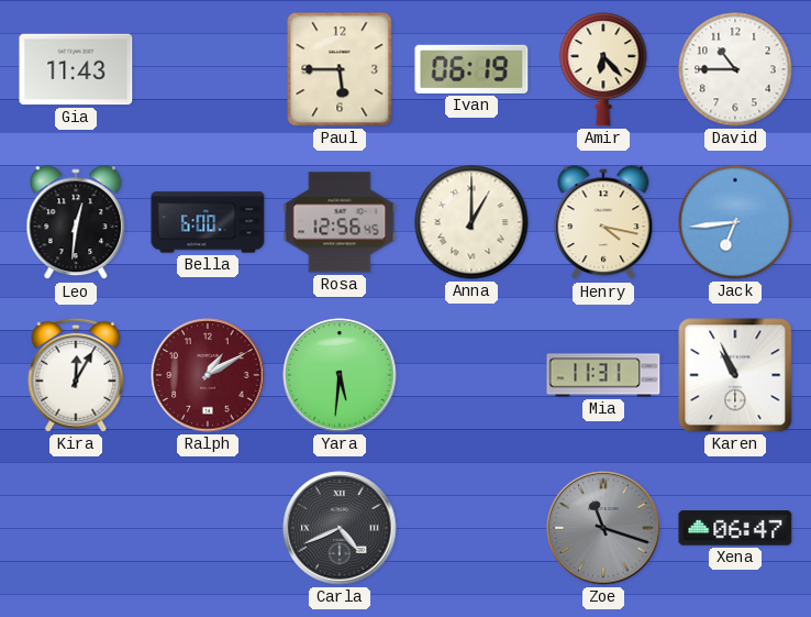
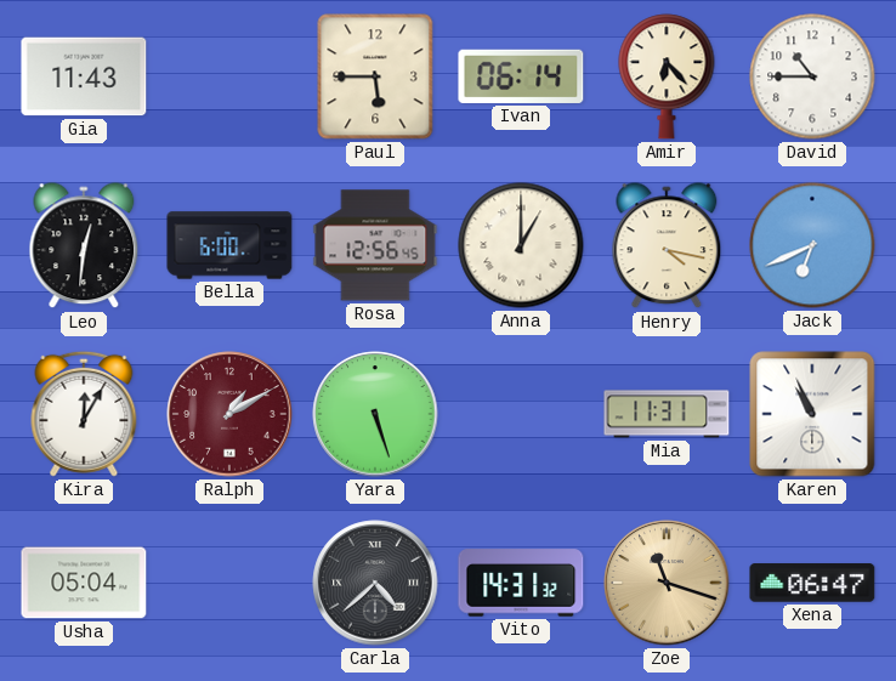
Ivan: 06:19 -> 06:14
Jack: 6:44 -> 6:41
Yara: 5:31 -> 5:27
Usha: none -> 05:04
Carla: 4:41 -> 4:38
Vito: none -> 14:31
Zoe dial: grey -> champagne
